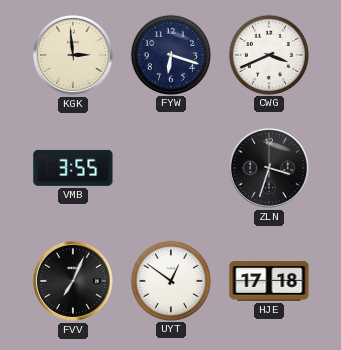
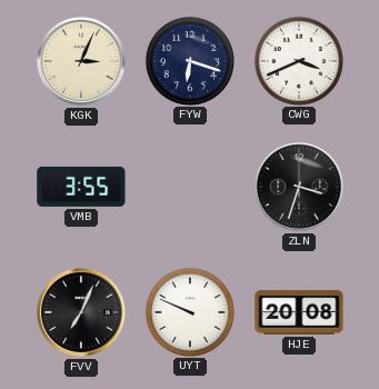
KGK: 2:59 -> 3:04
UYT: 12:51 -> 9:49
HJE: 17:18 -> 20:08
